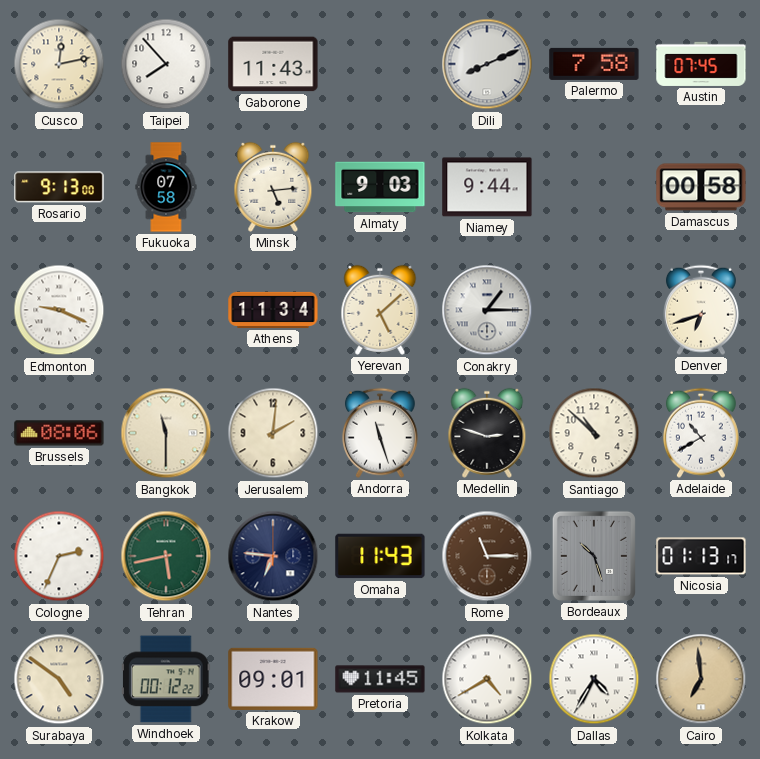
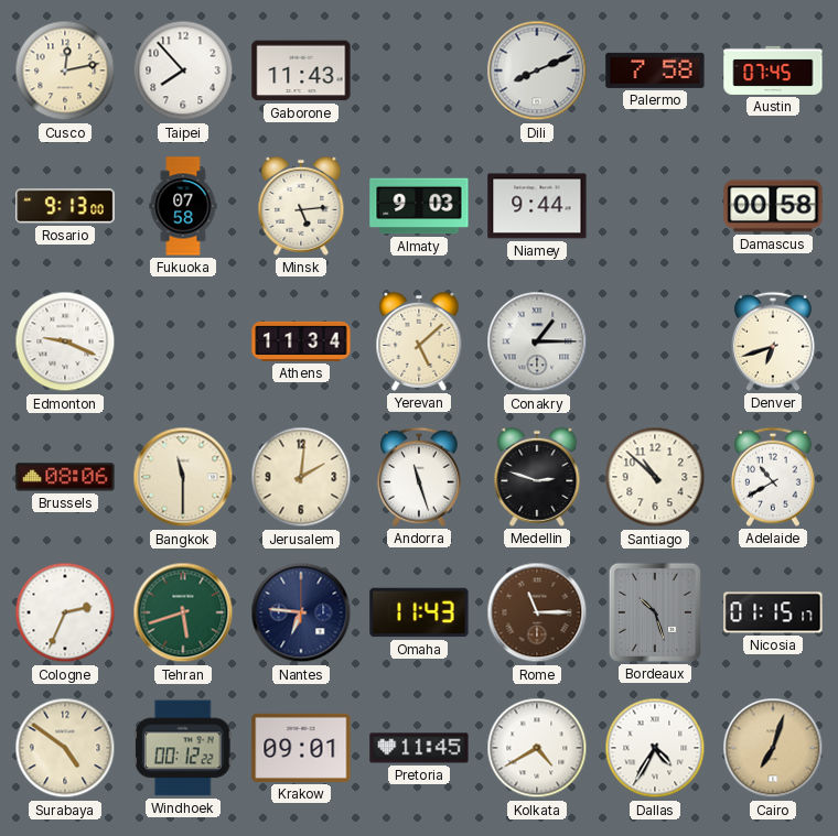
Tehran: 5:43 -> 5:42
Nicosia: 01:13 -> 01:15
Cairo: 6:59 -> 7:03
